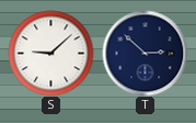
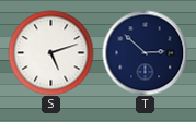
S: 9:08 -> 5:12
